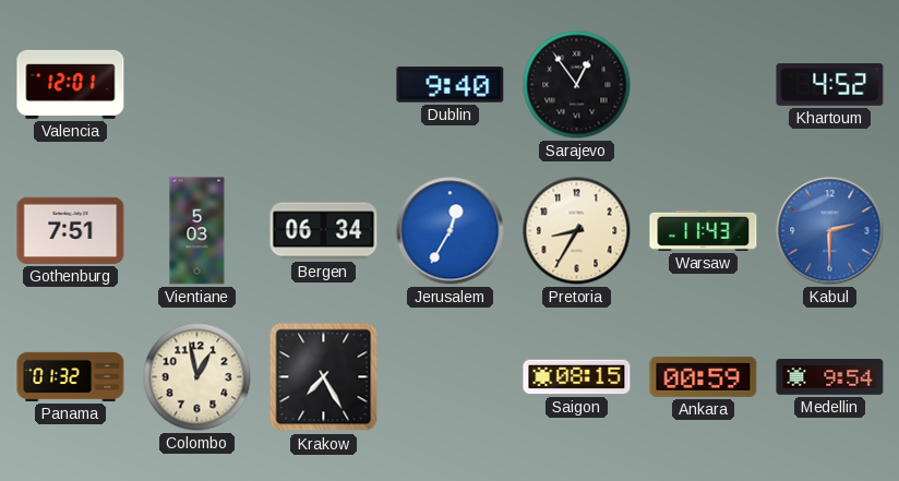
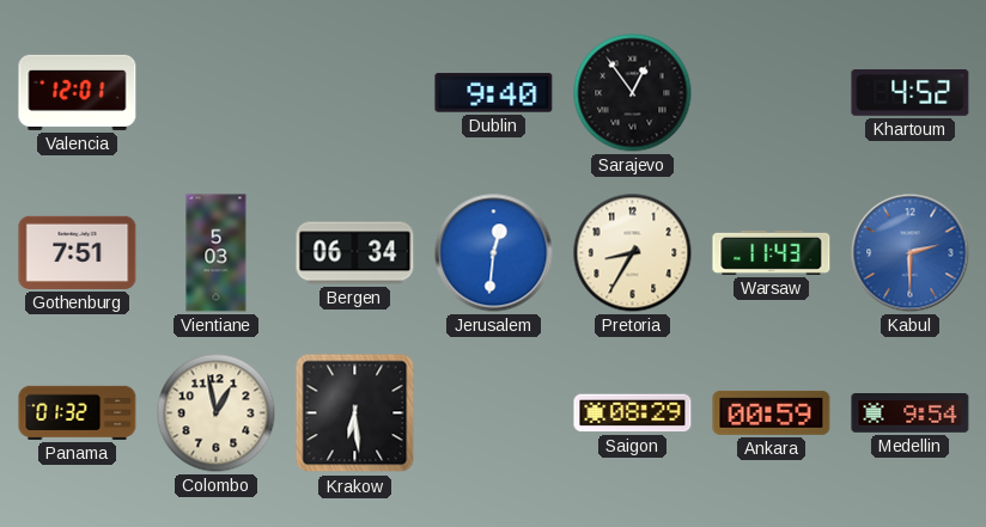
Jerusalem: 12:35 -> 12:31
Krakow: 7:25 -> 6:29
Saigon: 08:15 -> 08:29
